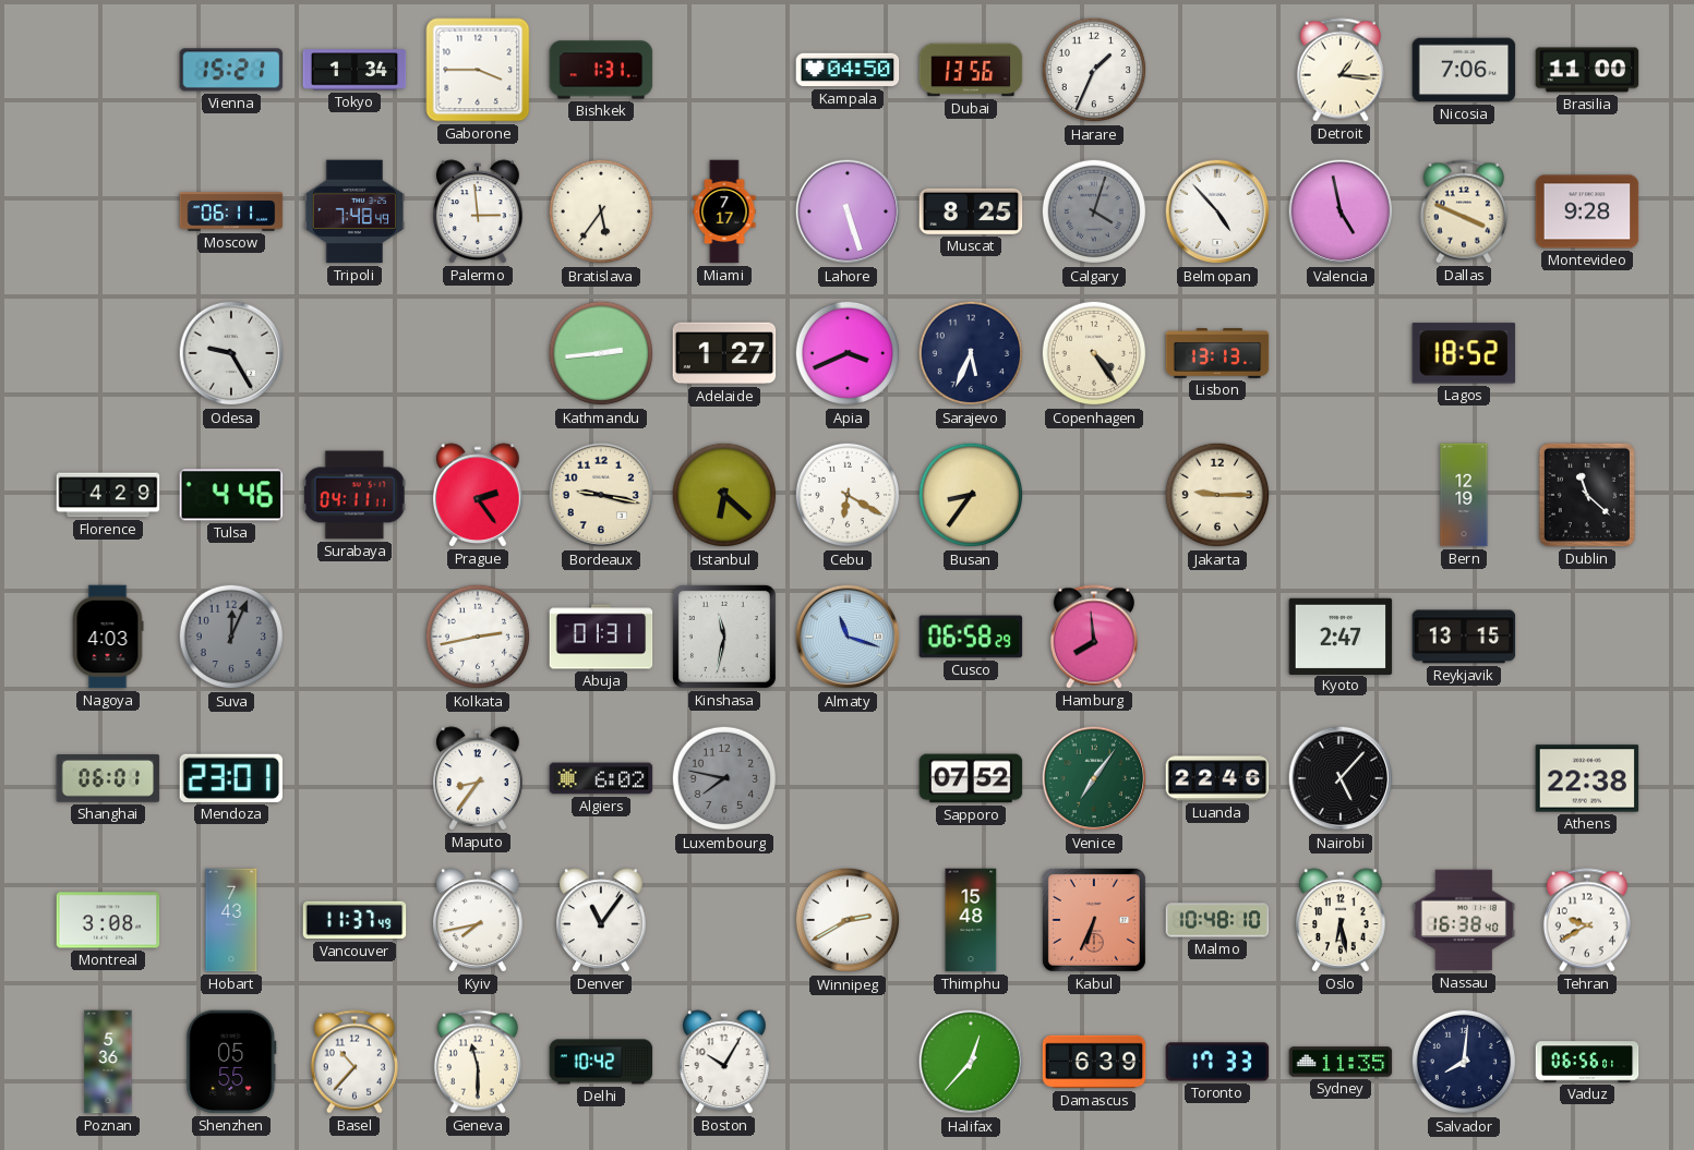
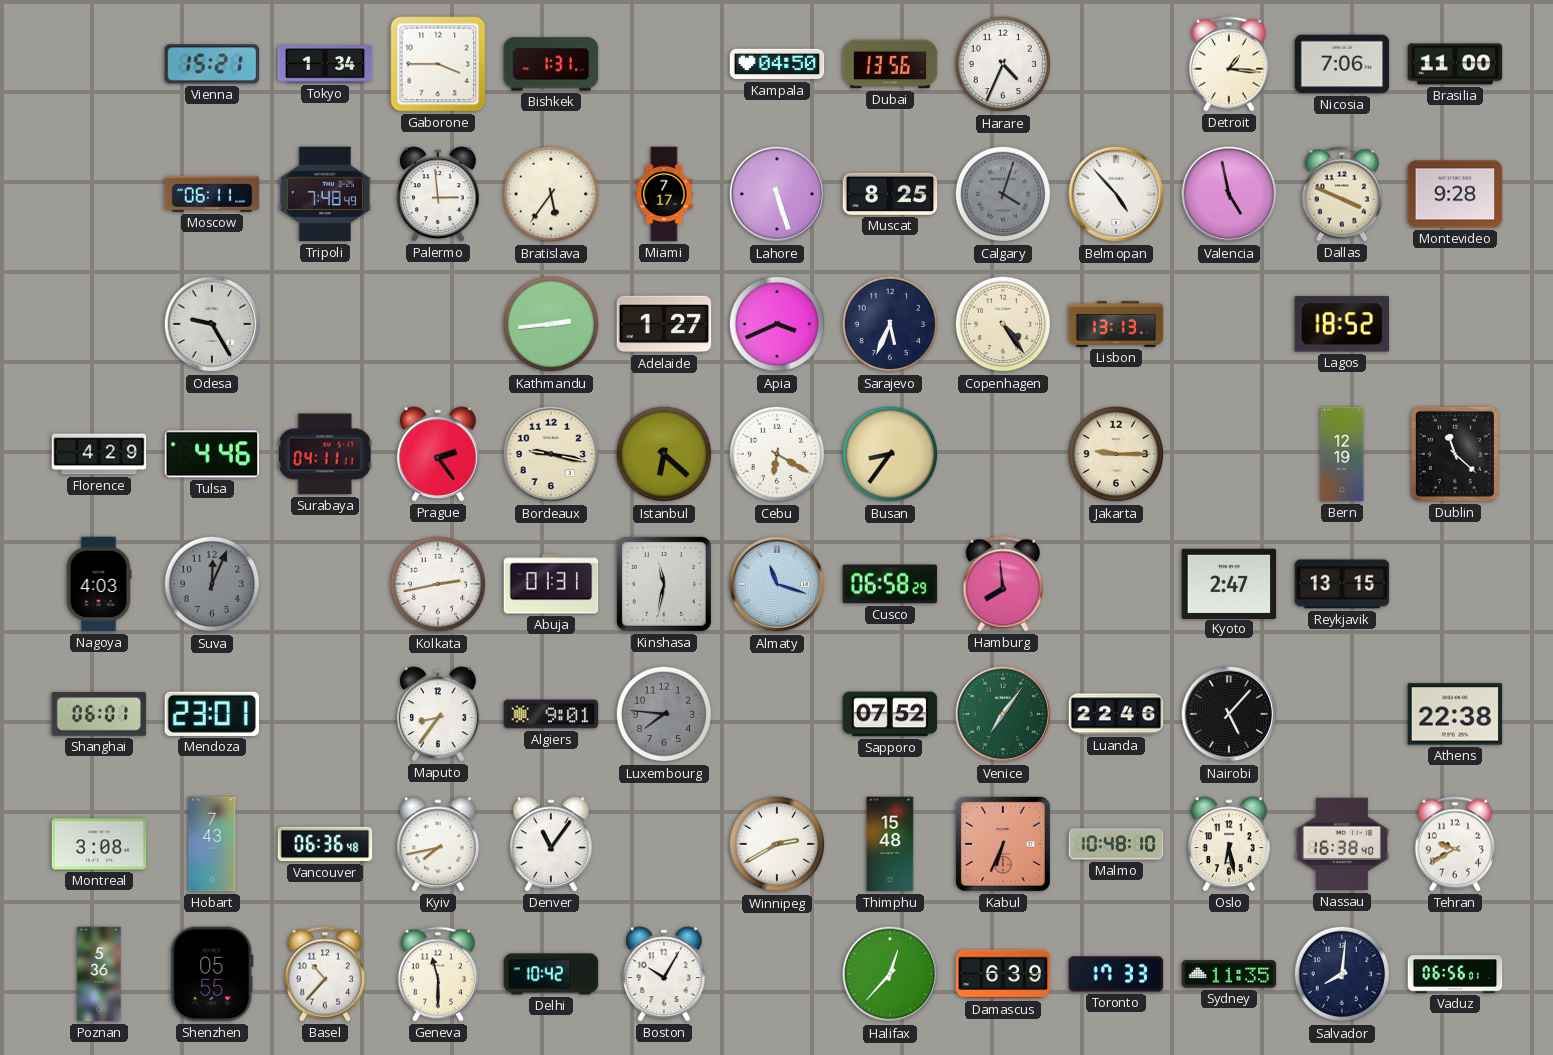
Harare: 1:34 -> 4:34
Algiers: 6:02 -> 9:01
Luxembourg: 7:47 -> 7:46
Vancouver: 11:37 -> 06:36
